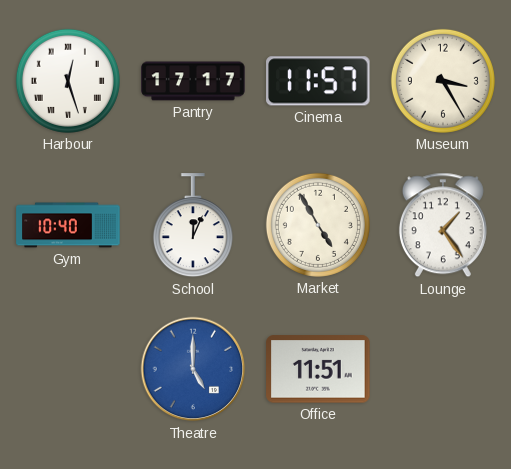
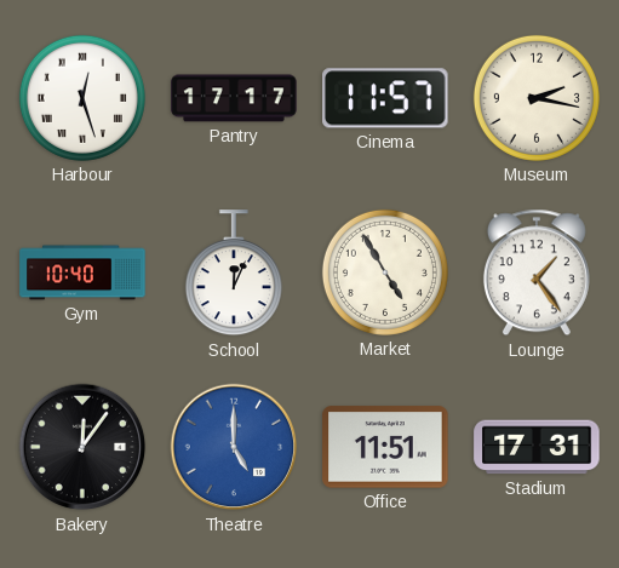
Museum: 3:25 -> 2:17
Bakery: none -> 12:06
Stadium: none -> 17:31
